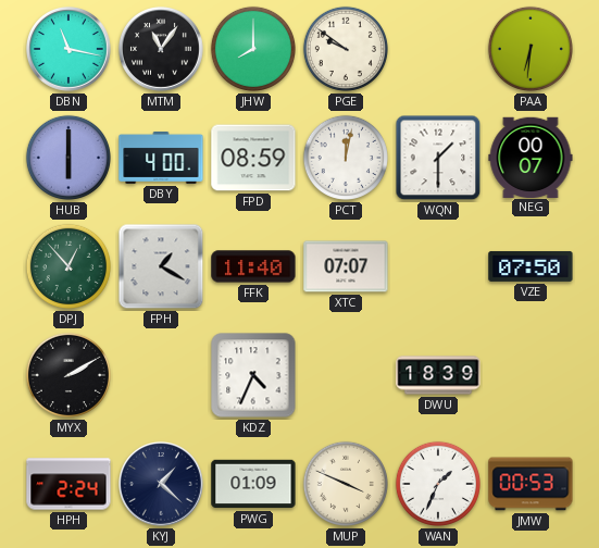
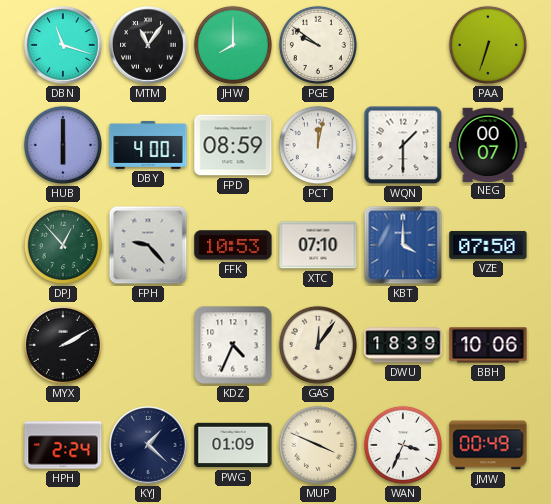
DBN: 11:17 -> 11:18
PAA: 6:31 -> 6:33
FPH: 1:20 -> 9:23
FFK: 11:40 -> 10:53
XTC: 07:07 -> 07:10
KBT: none -> 4:00
GAS: none -> 12:06
BBH: none -> 10:06
WAN: 1:34 -> 3:34
JMW: 00:53 -> 00:49
